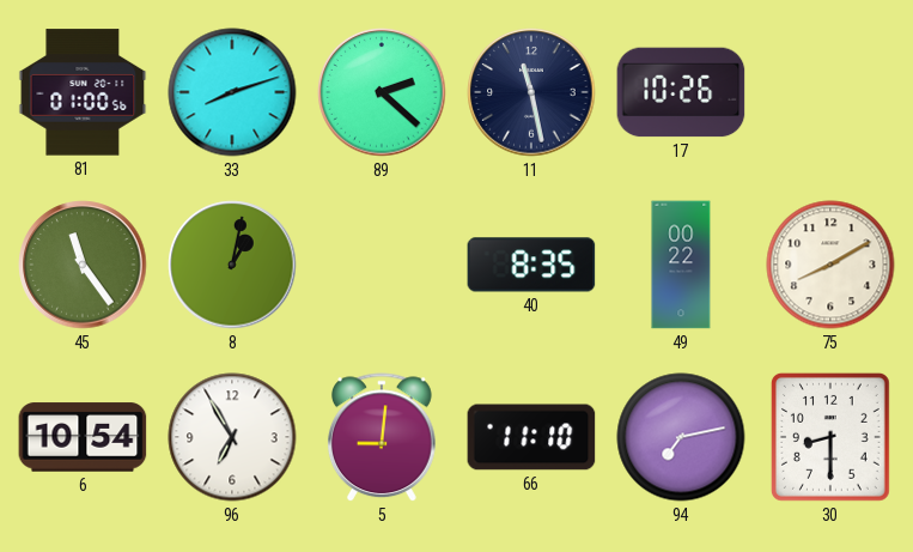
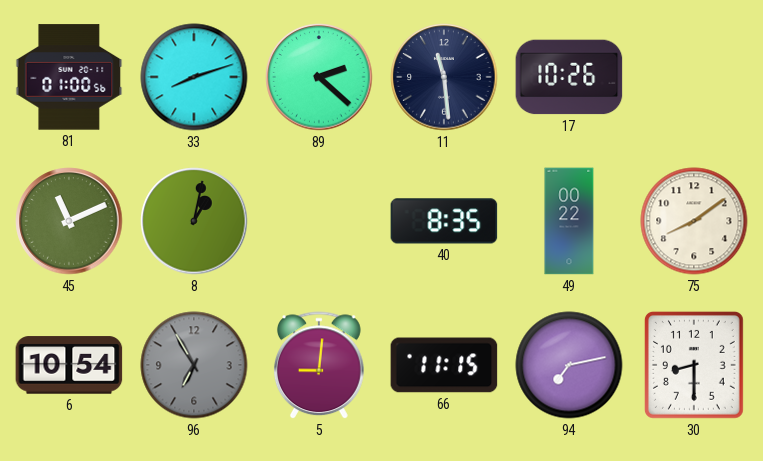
11: 11:28 -> 11:29
45: 11:24 -> 11:11
75: 8:10 -> 8:09
96 dial: white -> grey
66: 11:10 -> 11:15
